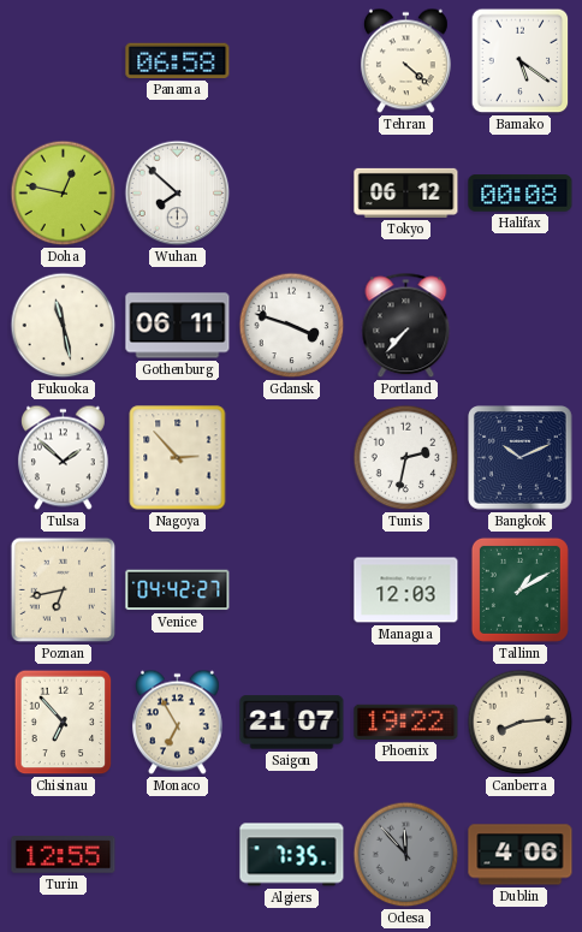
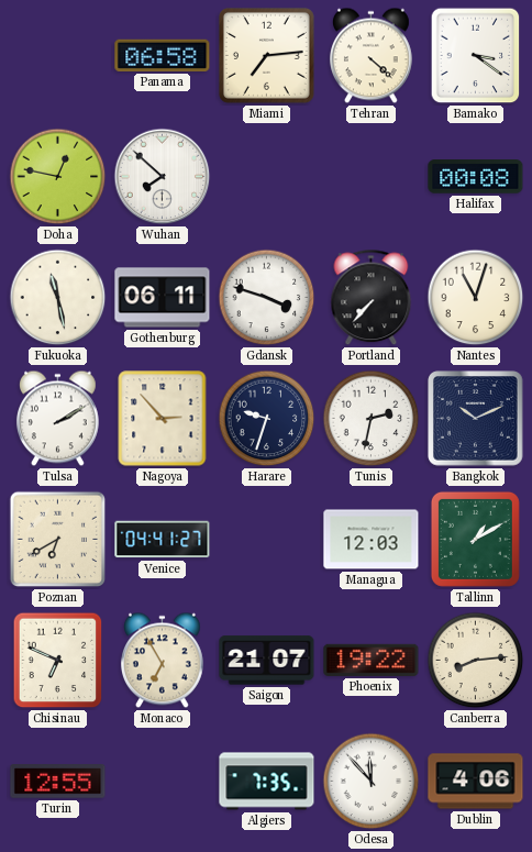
Miami: none -> 7:14
Bamako: 5:21 -> 3:21
Tokyo: 06:12 -> none
Nantes: none -> 11:03
Tulsa: 1:52 -> 2:10
Harare: none -> 9:33
Poznan: 6:43 -> 6:40
Venice: 04:42 -> 04:41
Chisinau: 6:53 -> 6:49
Odesa dial: grey -> white
